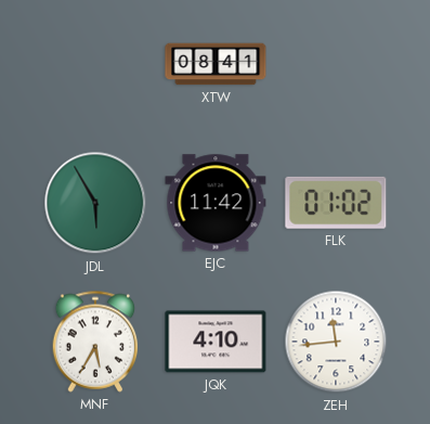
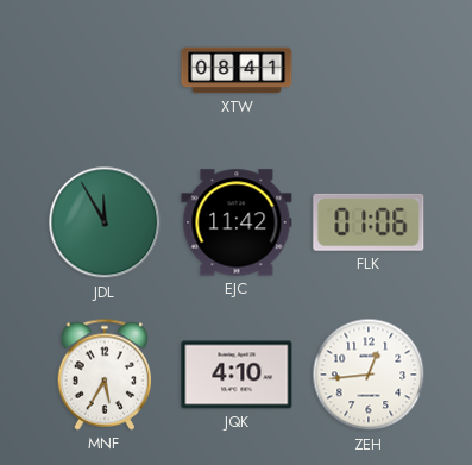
JDL: 5:55 -> 11:55
FLK: 01:02 -> 01:06
ZEH: 11:44 -> 12:44
